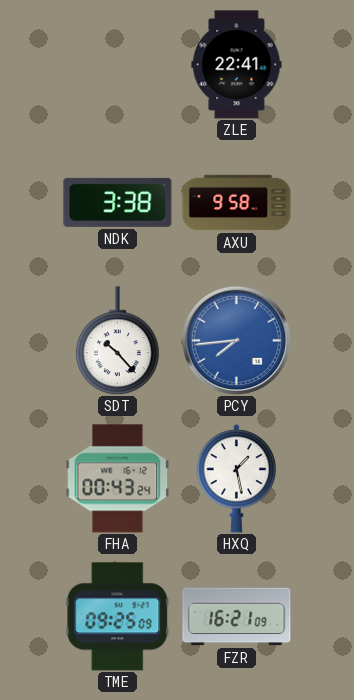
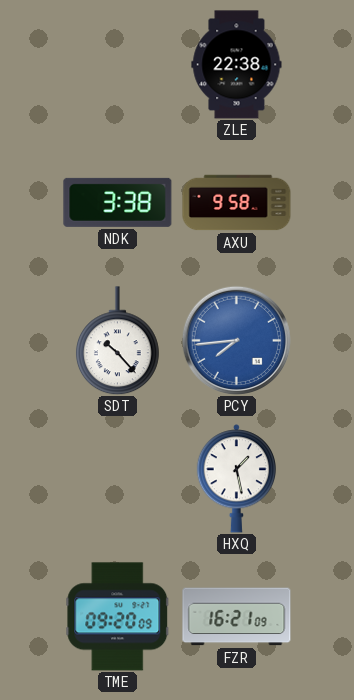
ZLE: 22:41 -> 22:38
FHA: 00:43 -> none
TME: 09:25 -> 09:20
